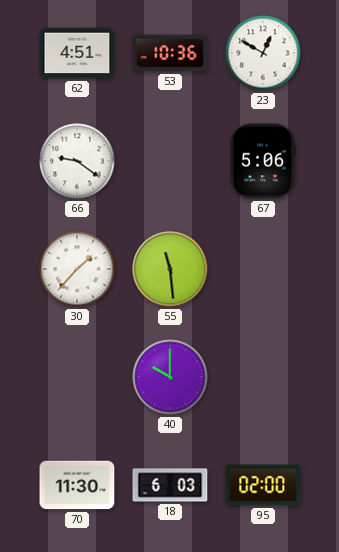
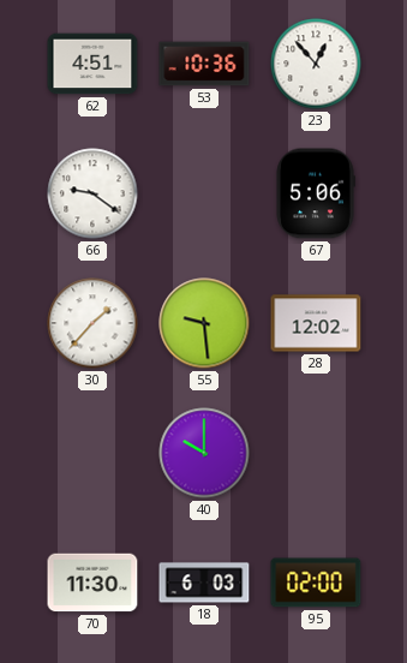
23: 12:50 -> 12:53
55: 11:29 -> 9:29
28: none -> 12:02
